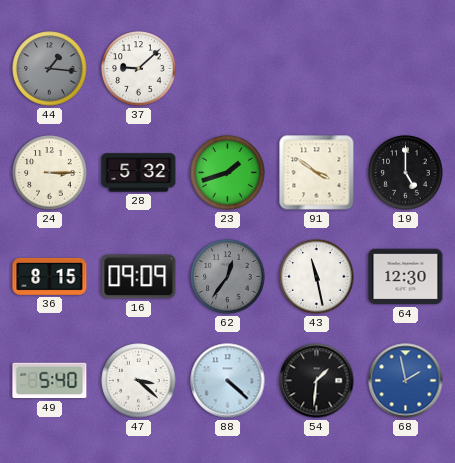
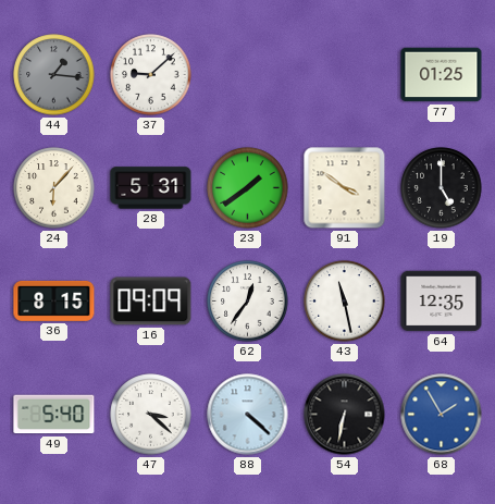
77: none -> 01:25
24: 3:15 -> 6:07
28: 5:32 -> 5:31
23: 1:42 -> 1:39
62 dial: grey -> white
64: 12:30 -> 12:35
54: 1:31 -> 6:32
68: 1:58 -> 1:55
